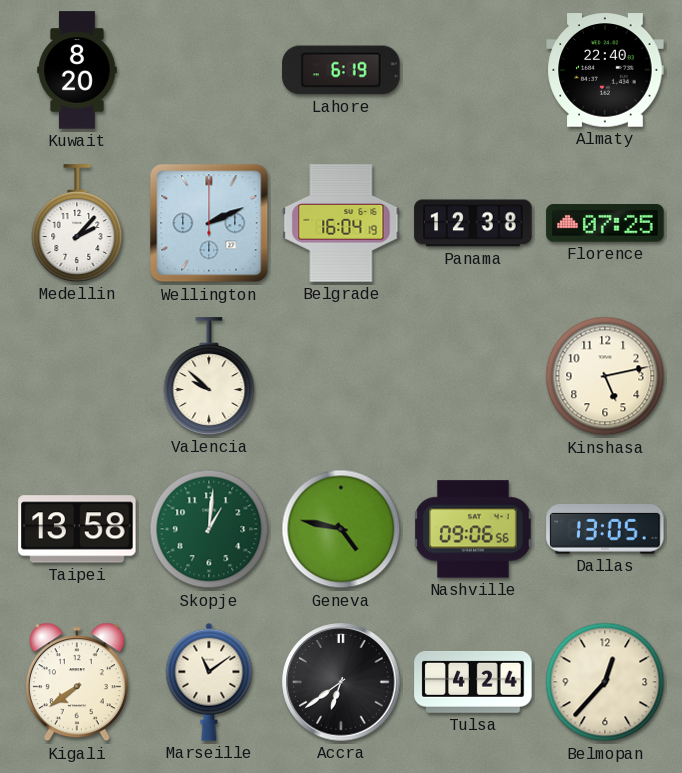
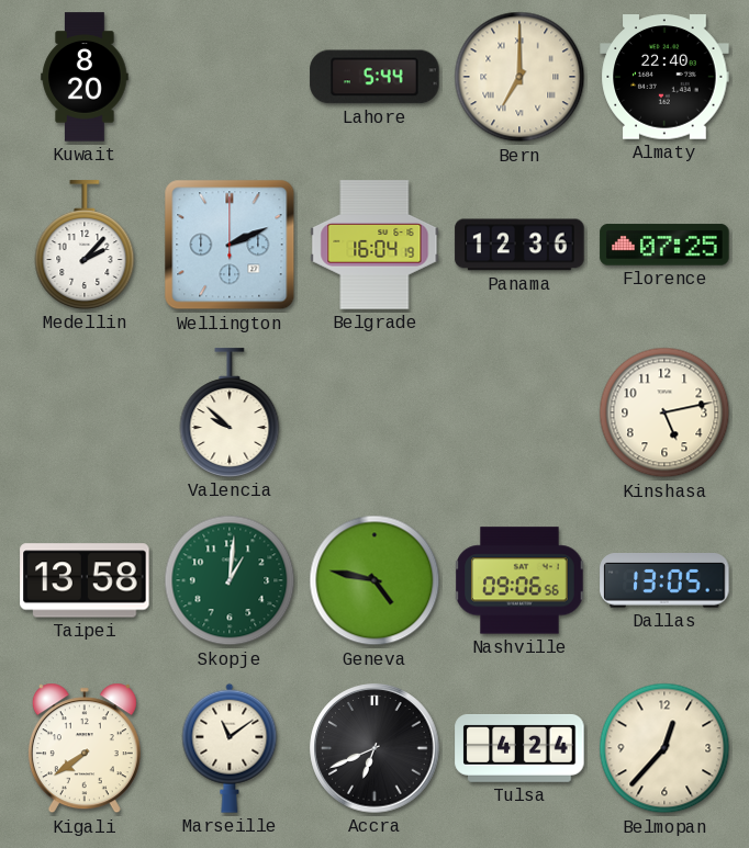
Lahore: 6:19 -> 5:44
Bern: none -> 7:00
Panama: 12:38 -> 12:36
Accra: 6:39 -> 6:41
